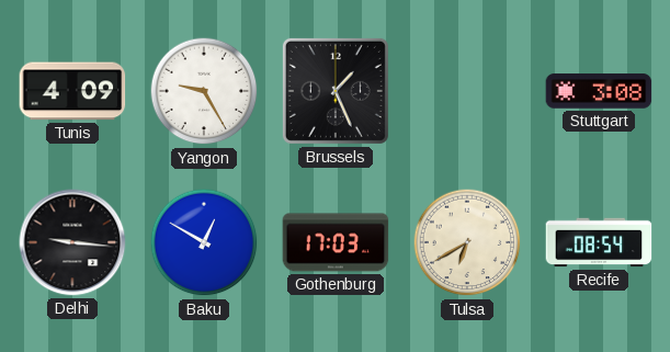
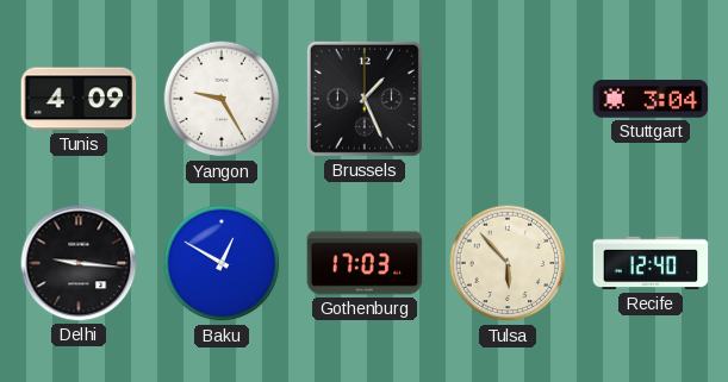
Stuttgart: 3:08 -> 3:04
Tulsa: 6:40 -> 5:53
Recife: 08:54 -> 12:40
